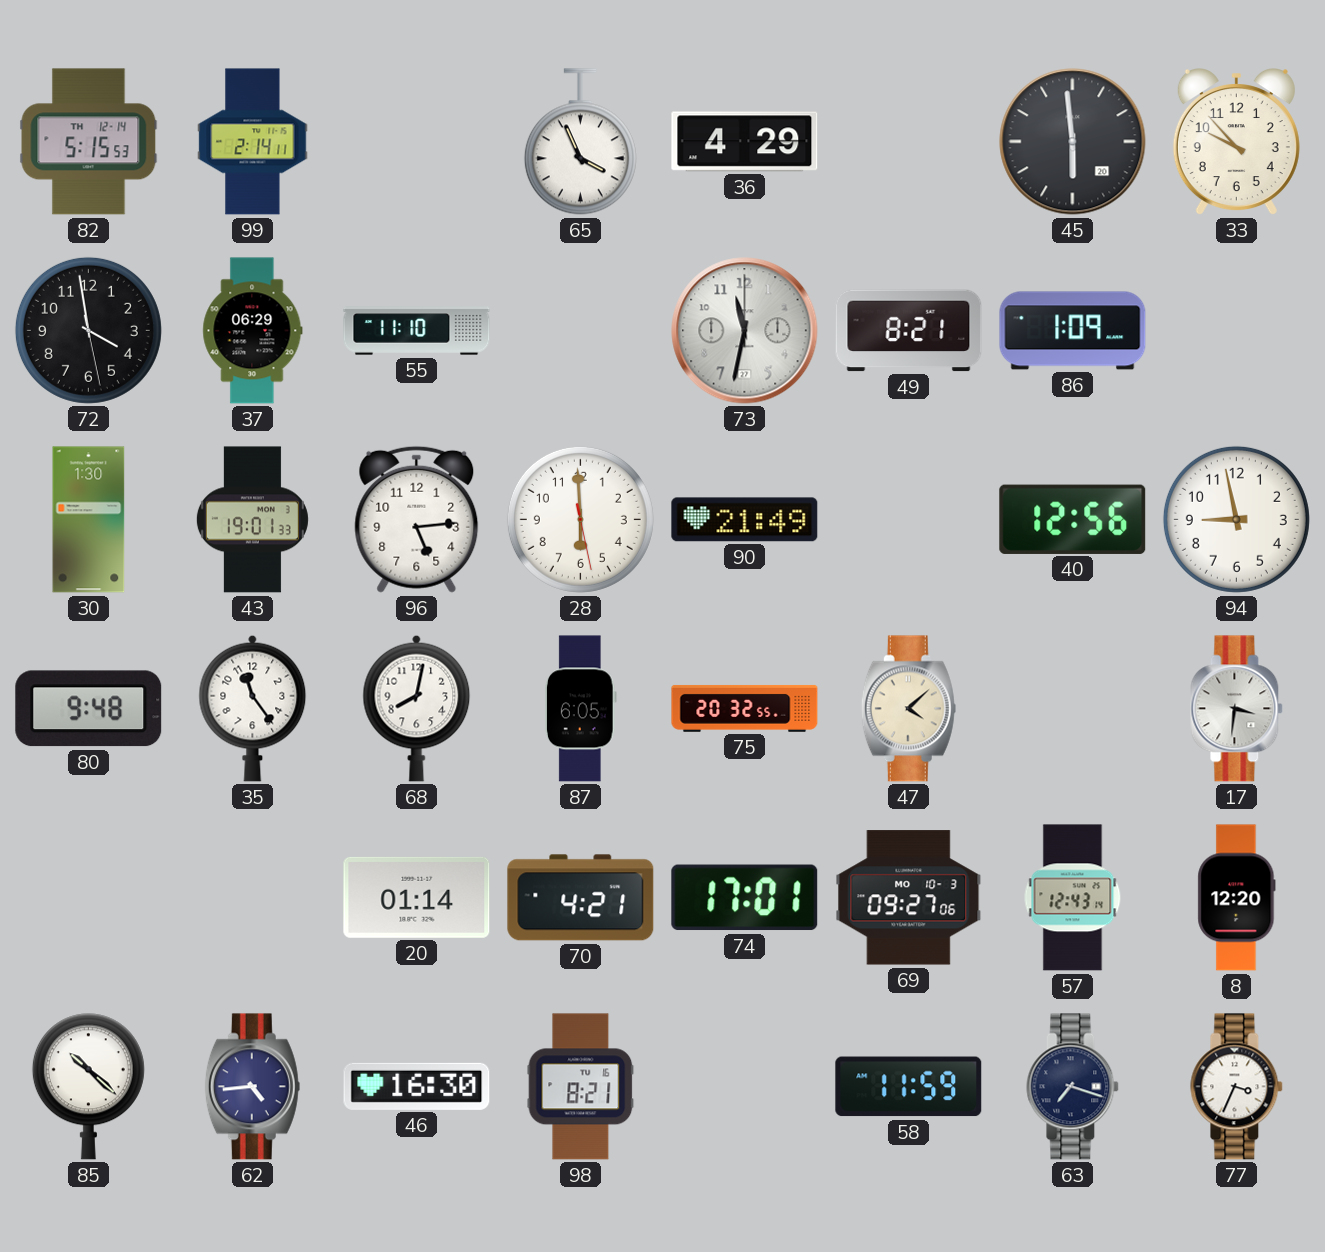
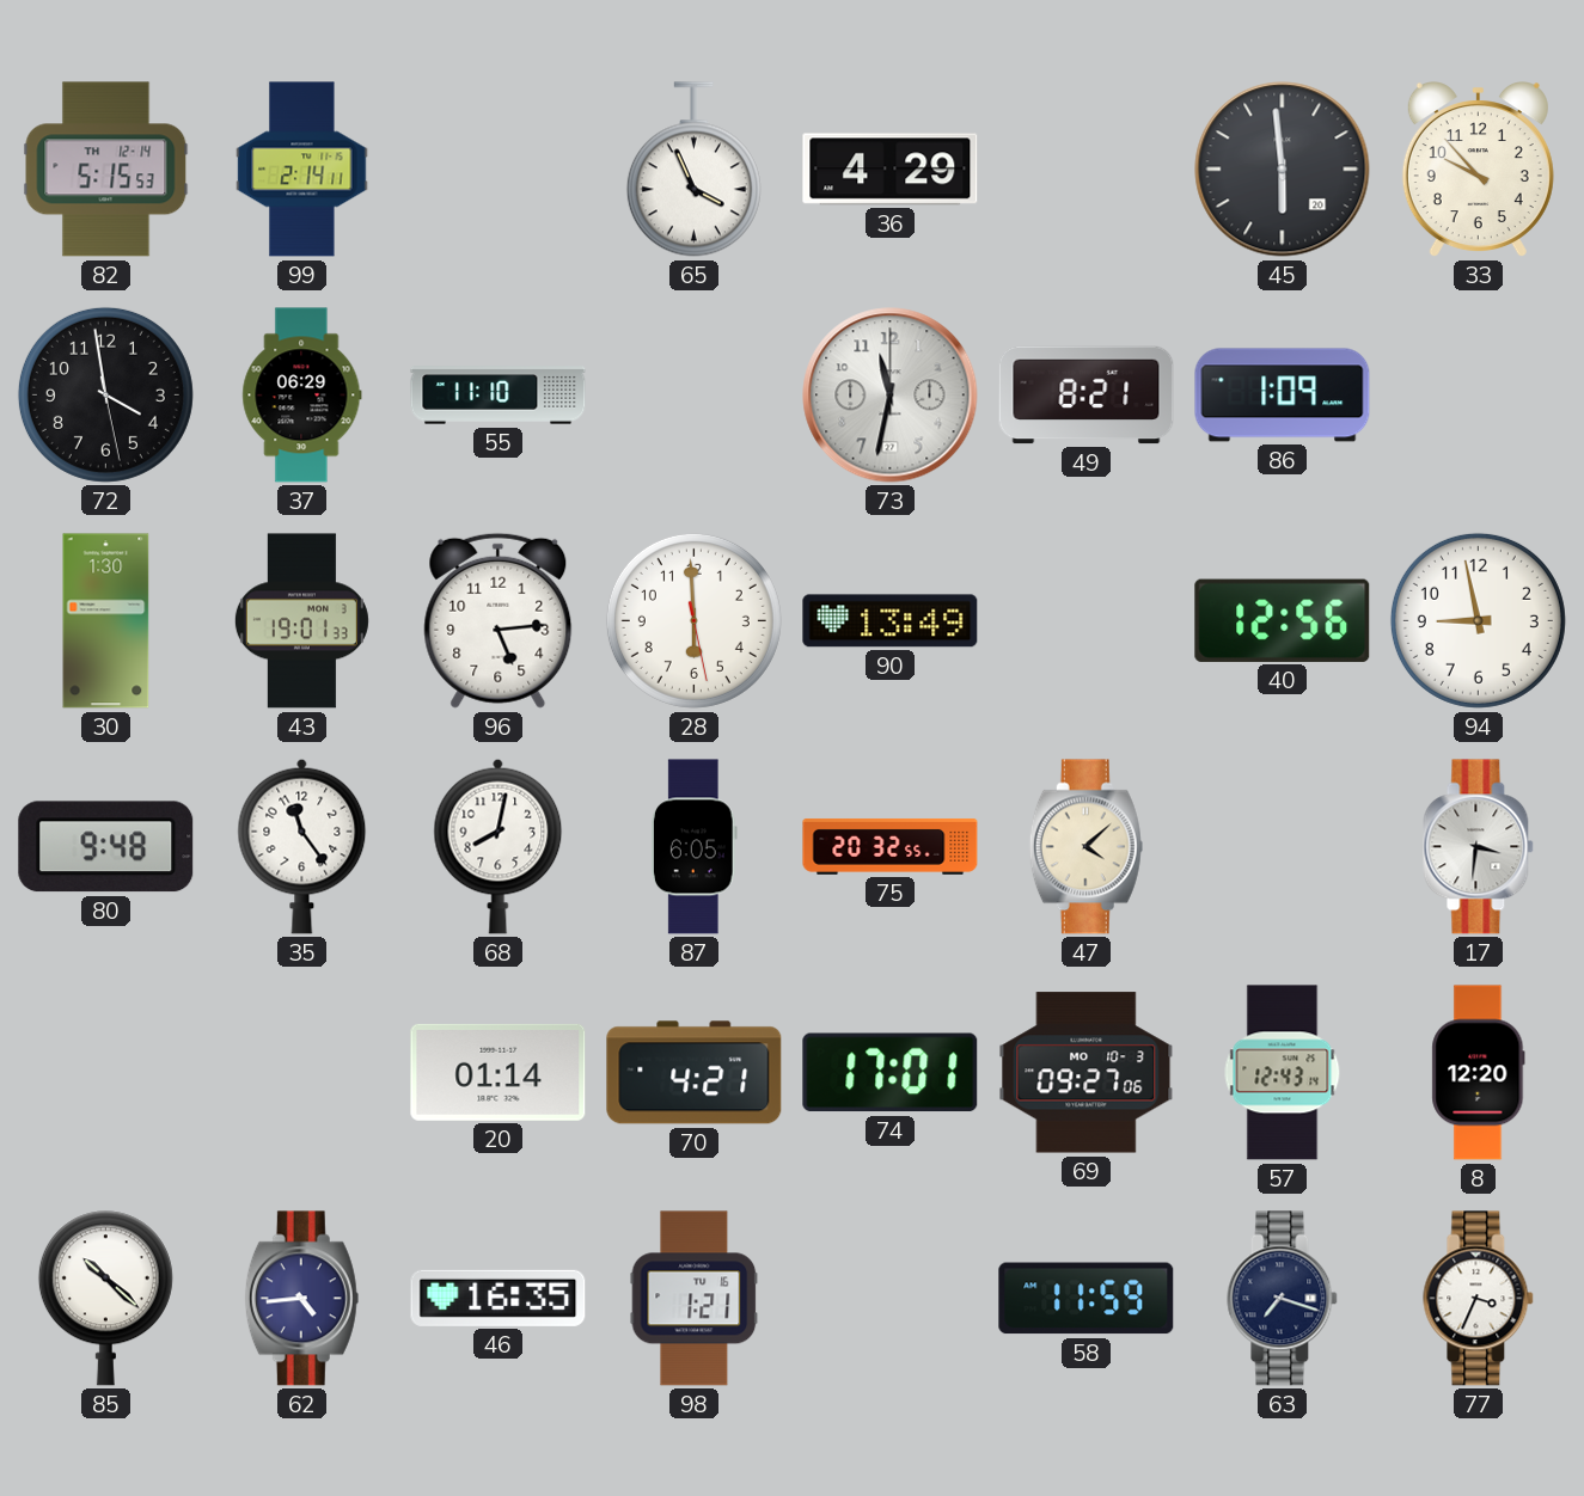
90: 21:49 -> 13:49
46: 16:30 -> 16:35
98: 8:21 -> 1:21
